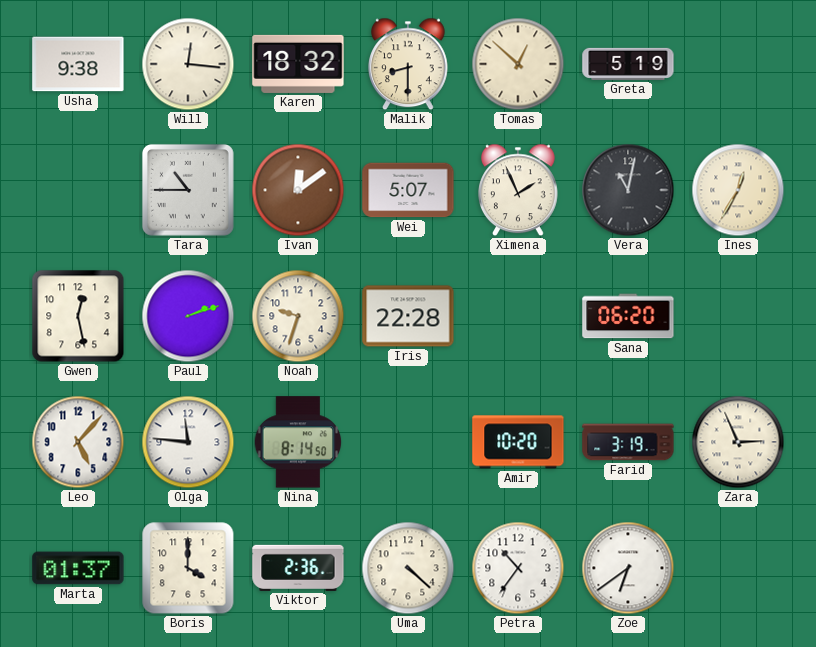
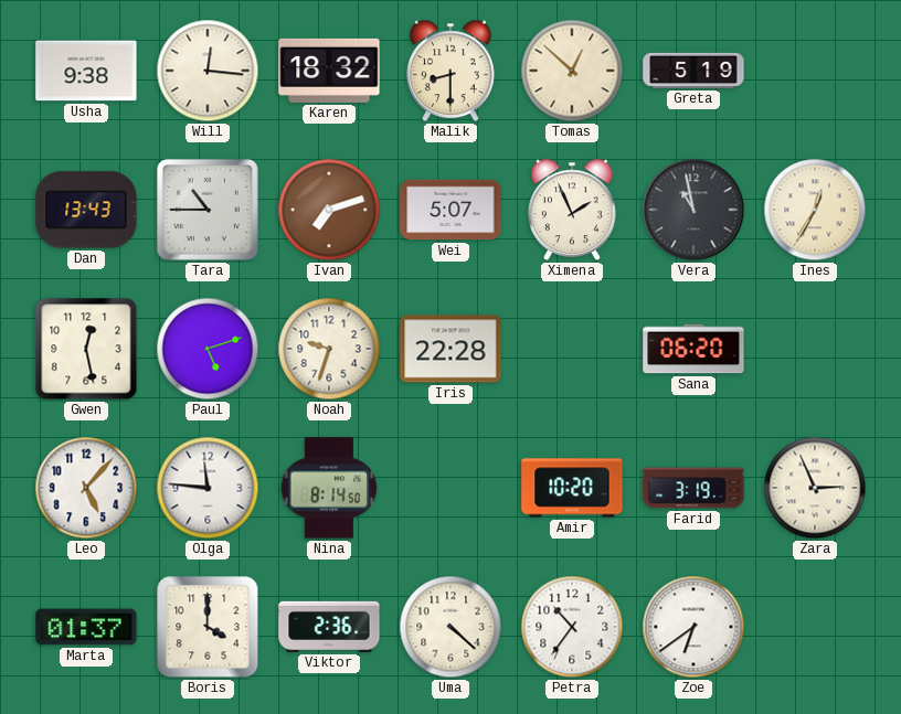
Dan: none -> 13:43
Ivan: 12:09 -> 7:12
Vera: 11:02 -> 10:58
Paul: 2:12 -> 5:12
